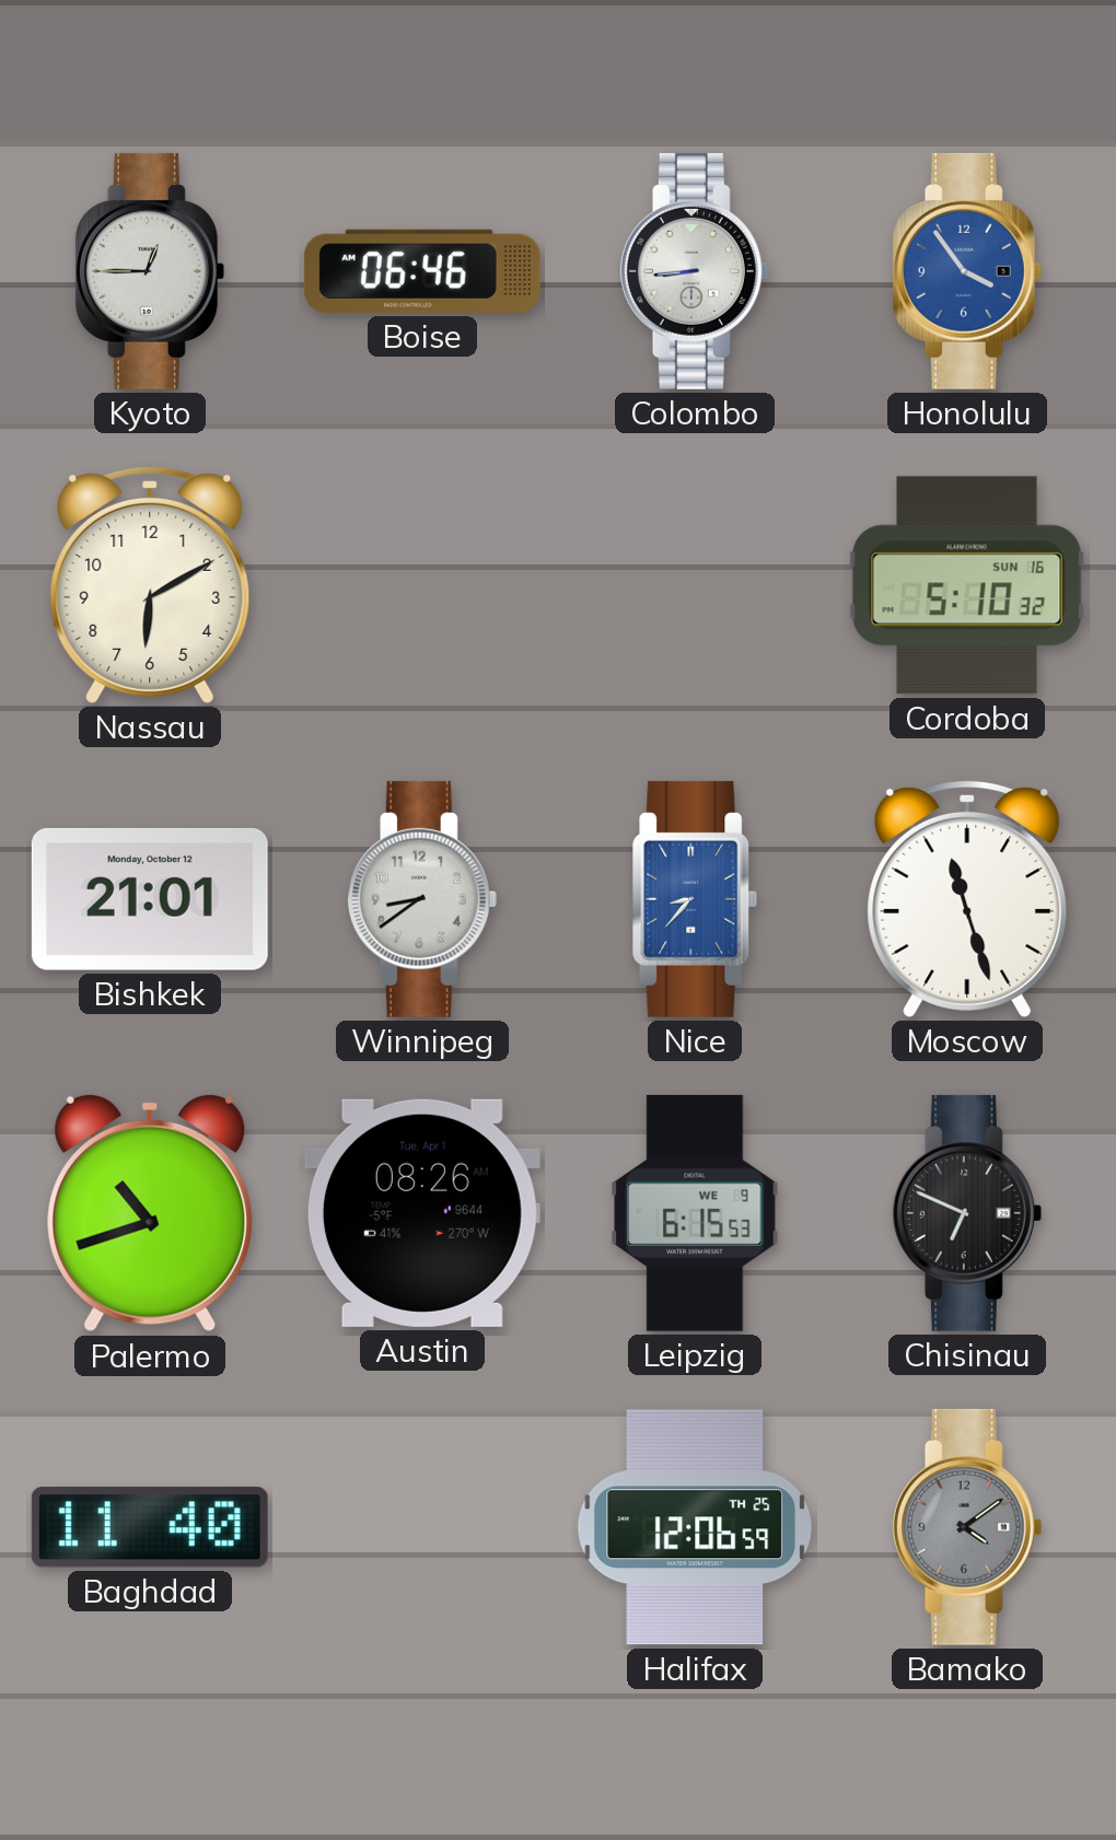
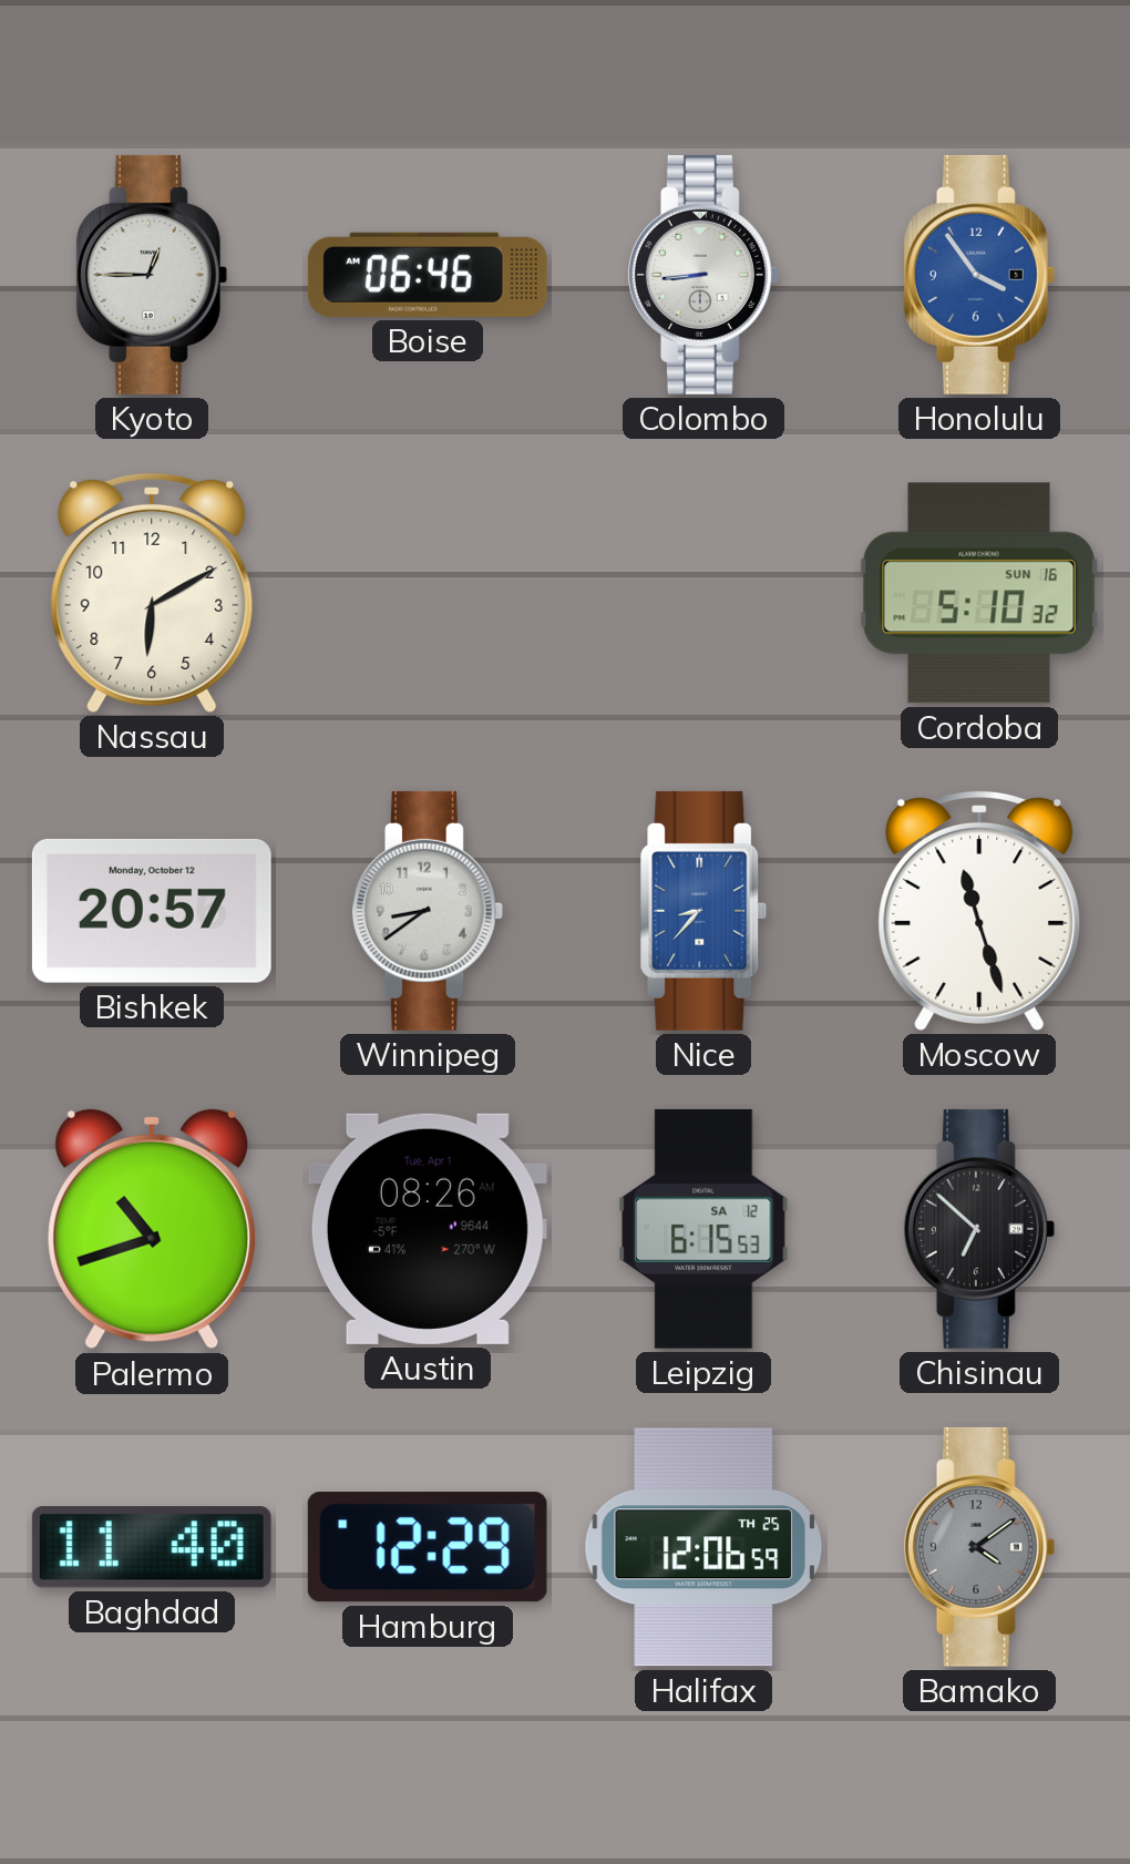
Bishkek: 21:01 -> 20:57
Leipzig date: WE 9 -> SA 12
Chisinau: 6:49 -> 6:52
Hamburg: none -> 12:29
